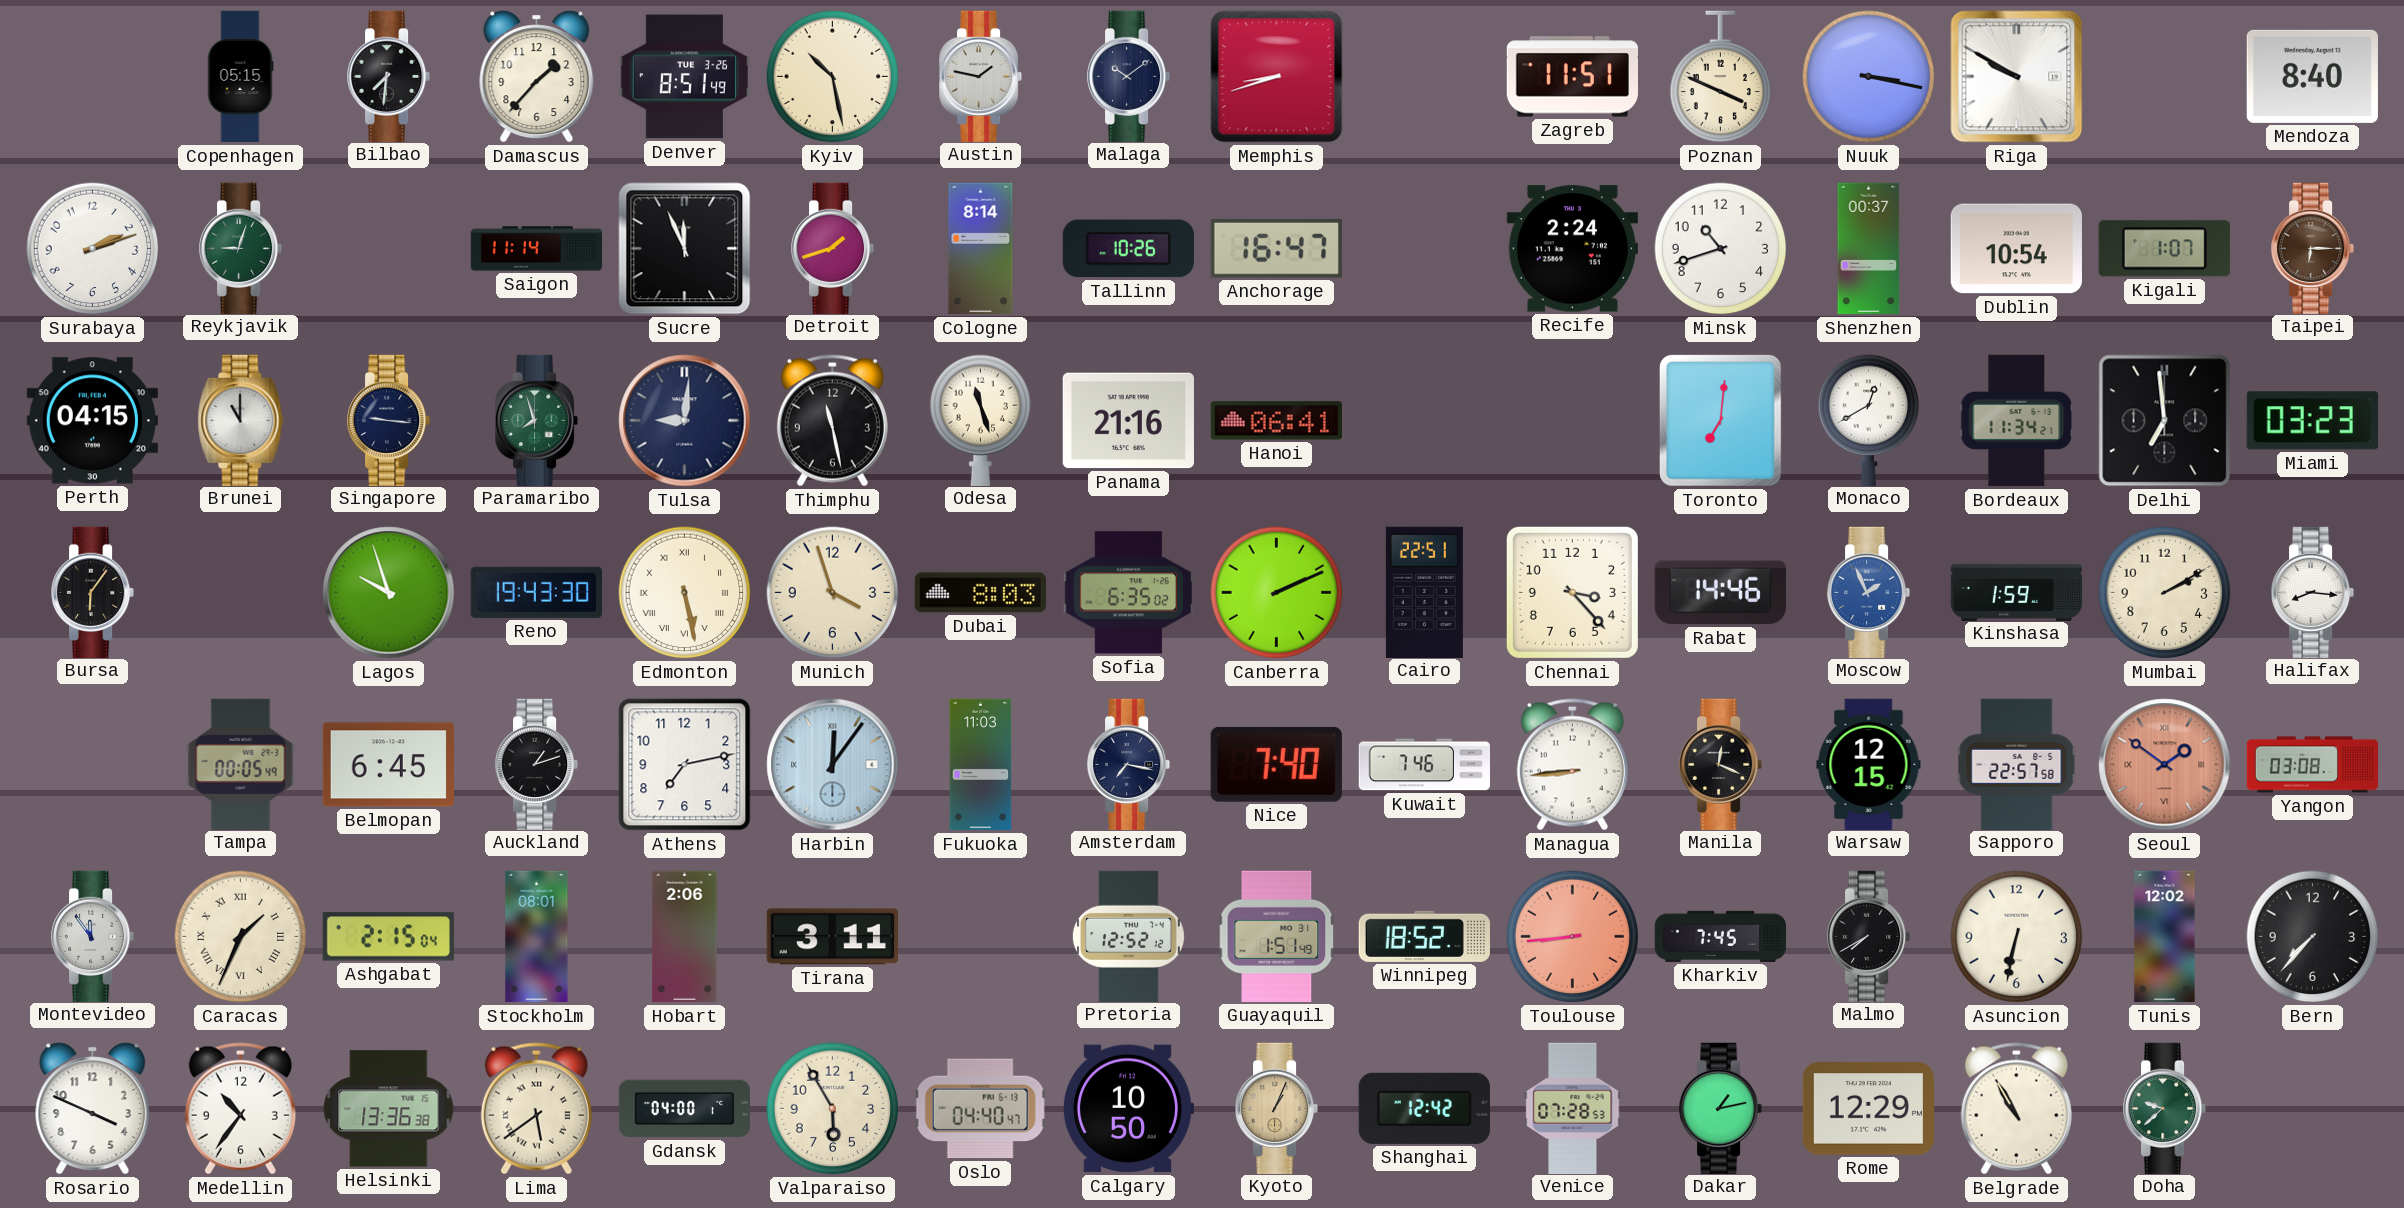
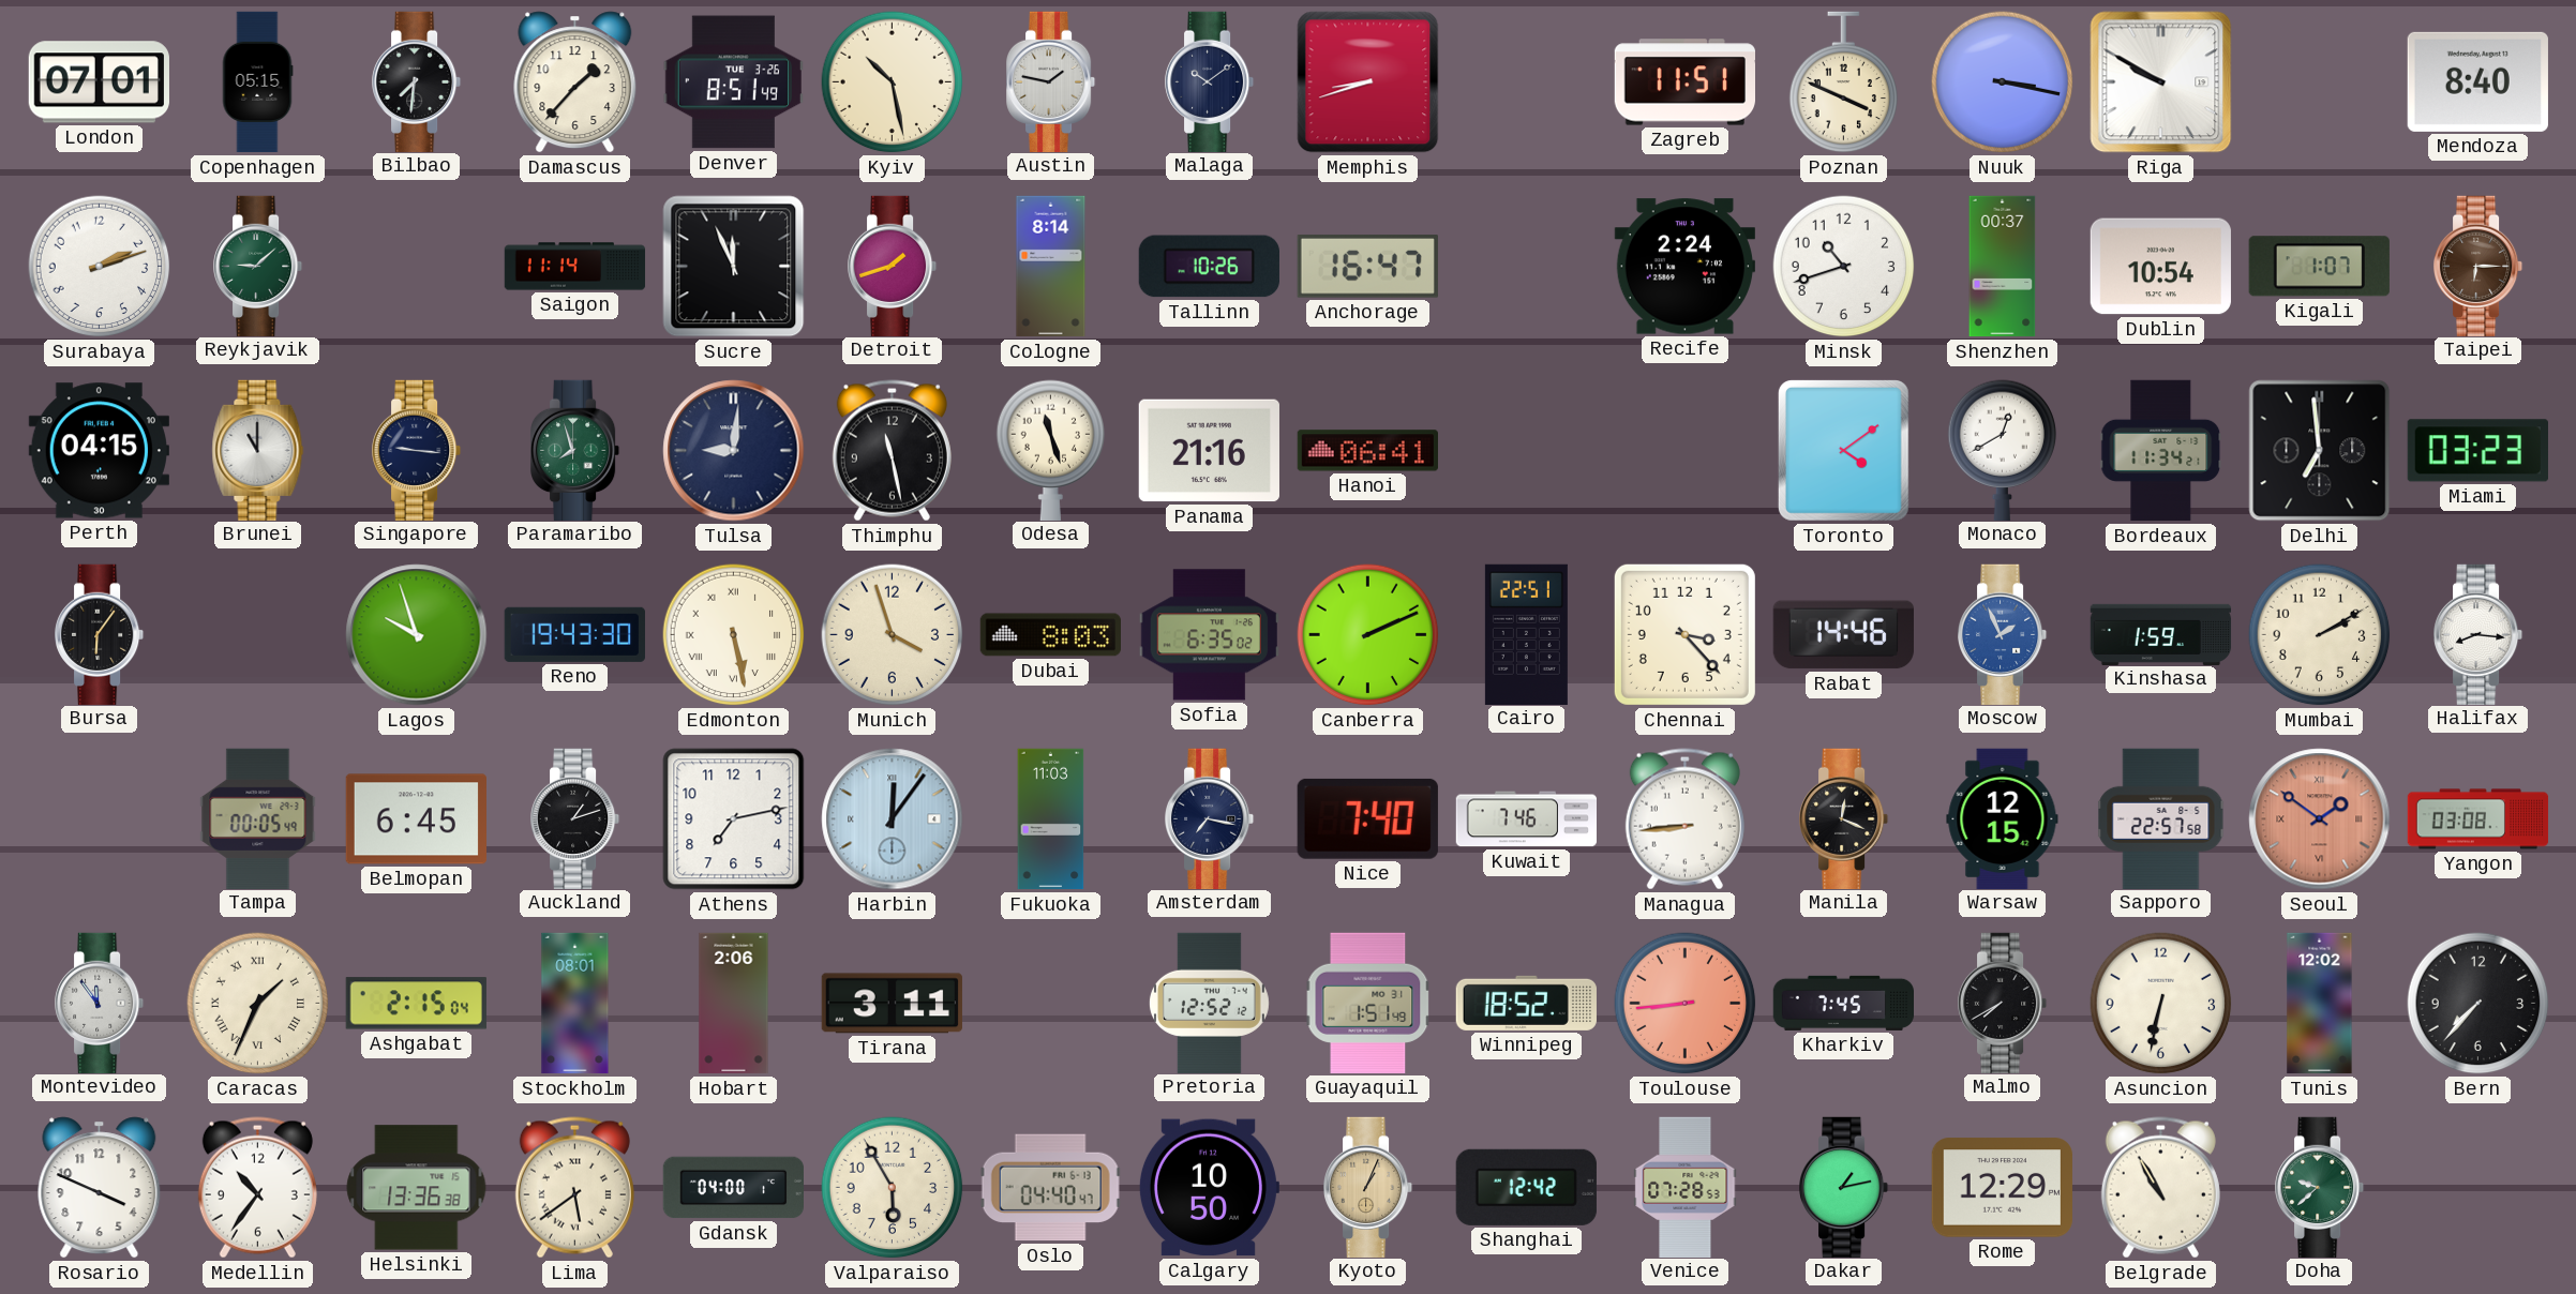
London: none -> 07:01
Reykjavik: 9:03 -> 9:08
Toronto: 7:01 -> 4:09
